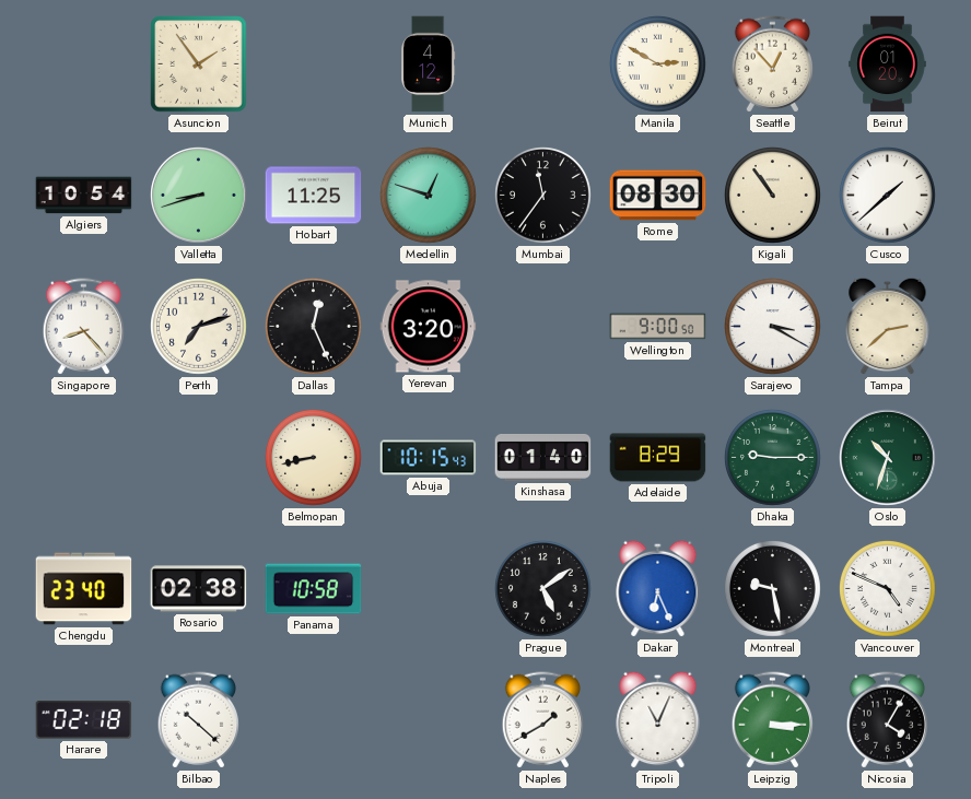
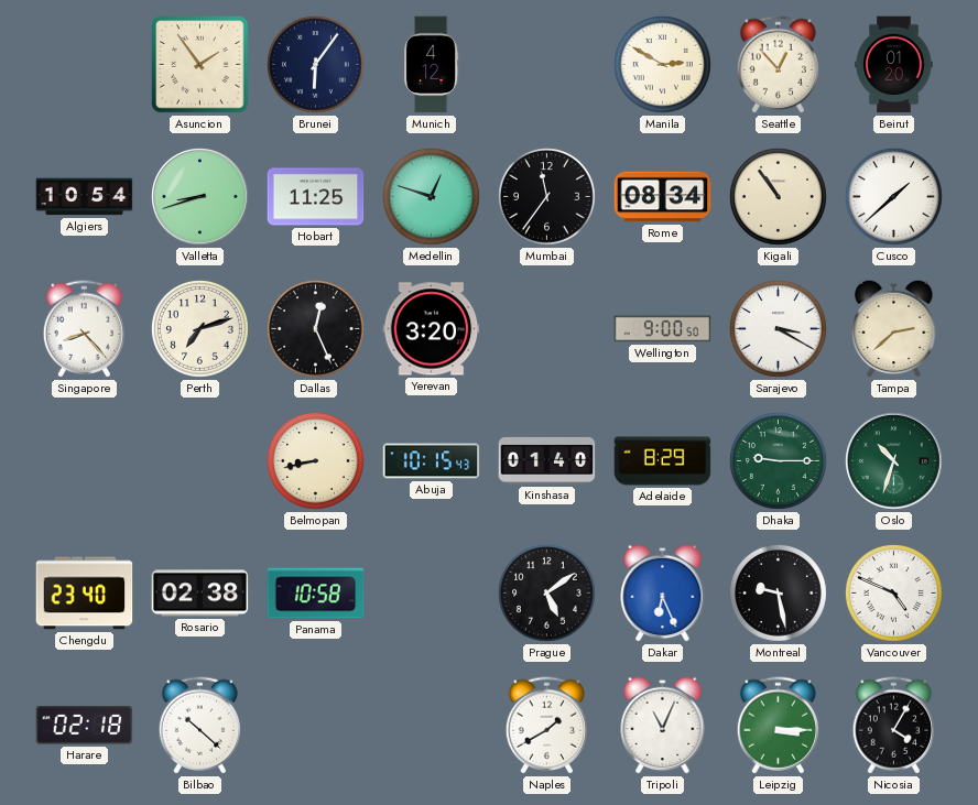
Brunei: none -> 6:06
Rome: 08:30 -> 08:34
